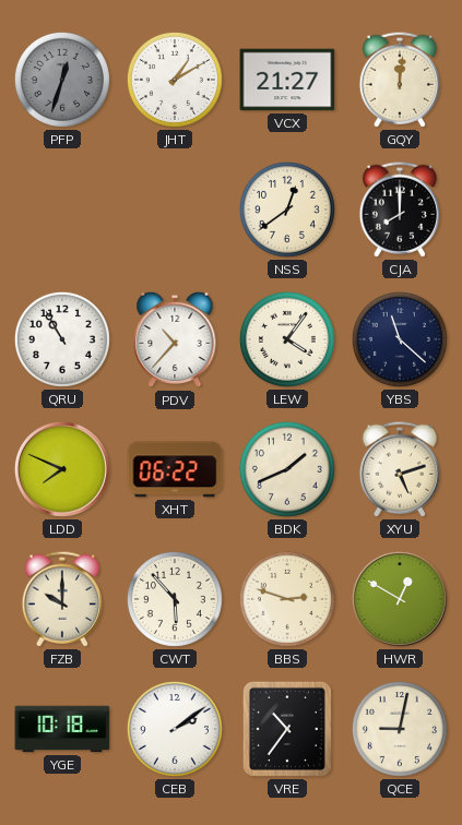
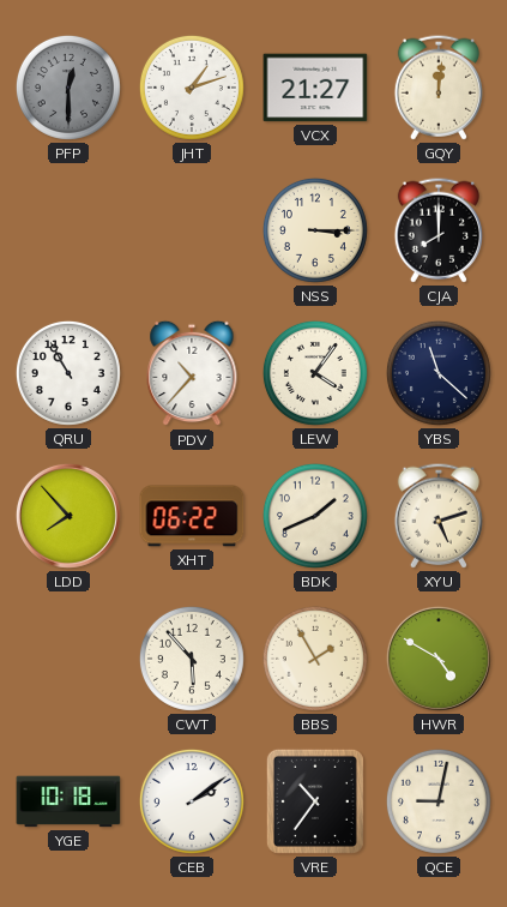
PFP: 12:33 -> 12:30
JHT: 1:10 -> 1:12
NSS: 12:39 -> 3:15
LDD: 7:49 -> 7:53
FZB: 10:00 -> none
BBS: 2:48 -> 1:55
HWR: 12:50 -> 4:50
